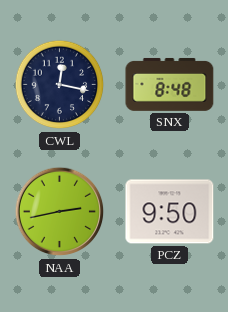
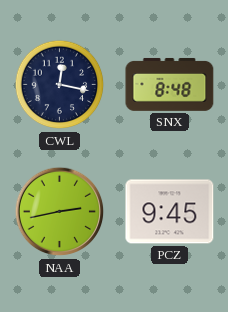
PCZ: 9:50 -> 9:45
